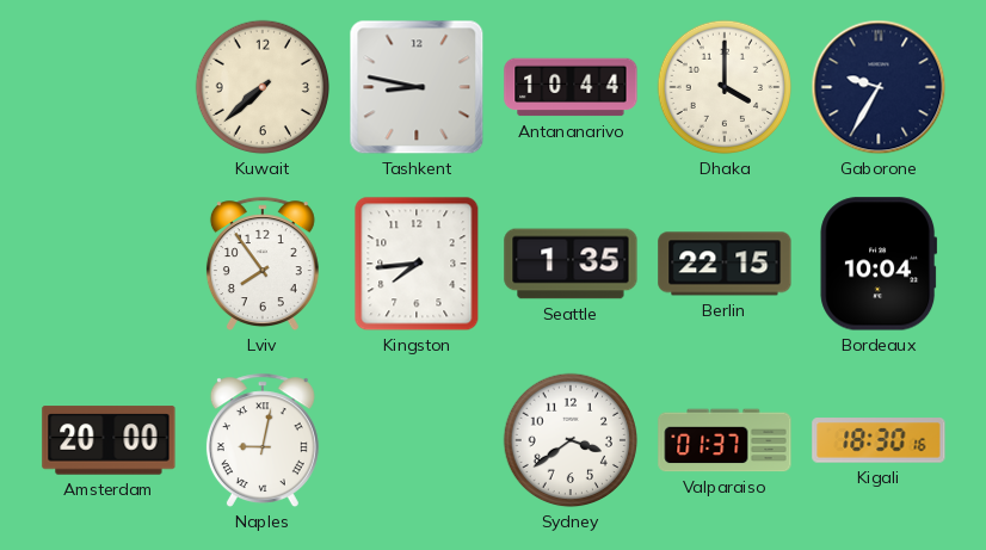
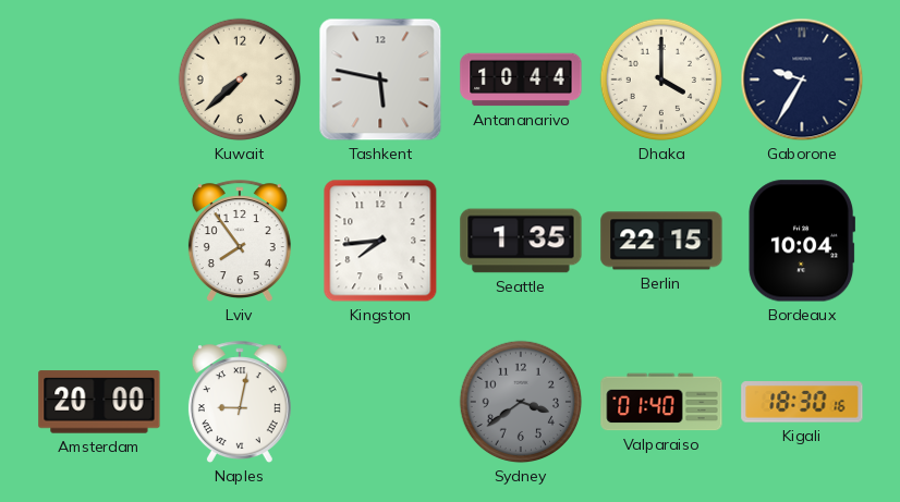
Tashkent: 8:47 -> 5:47
Sydney dial: white -> grey
Valparaiso: 01:37 -> 01:40
